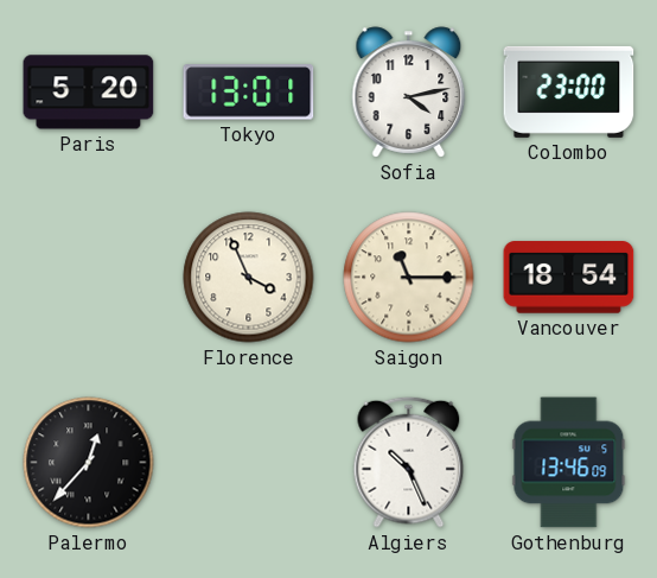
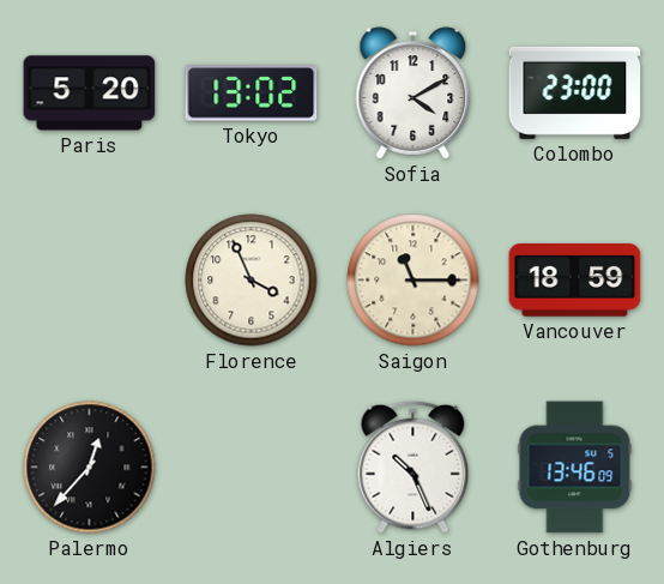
Tokyo: 13:01 -> 13:02
Sofia: 4:13 -> 4:10
Vancouver: 18:54 -> 18:59
